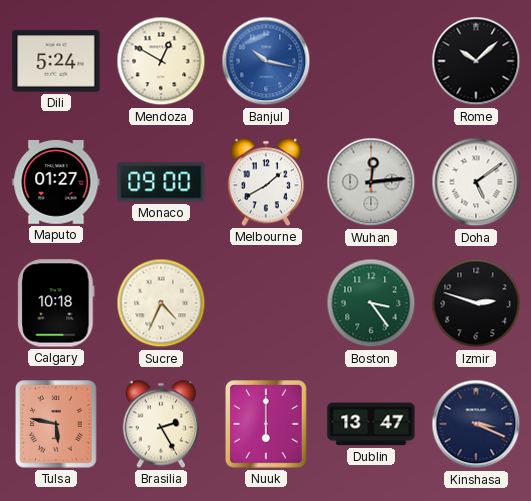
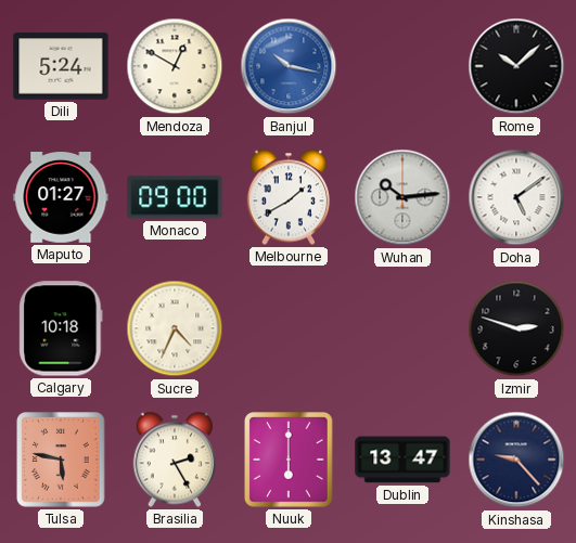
Wuhan: 12:14 -> 10:14
Boston: 3:24 -> none
Kinshasa: 3:19 -> 9:23
